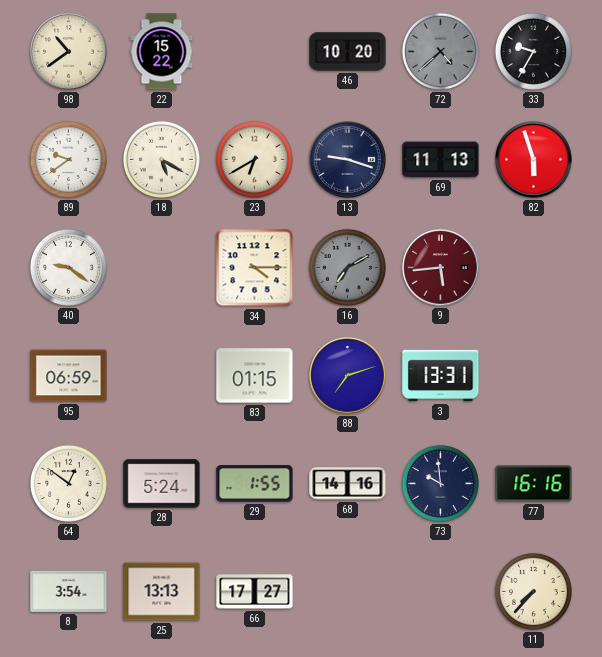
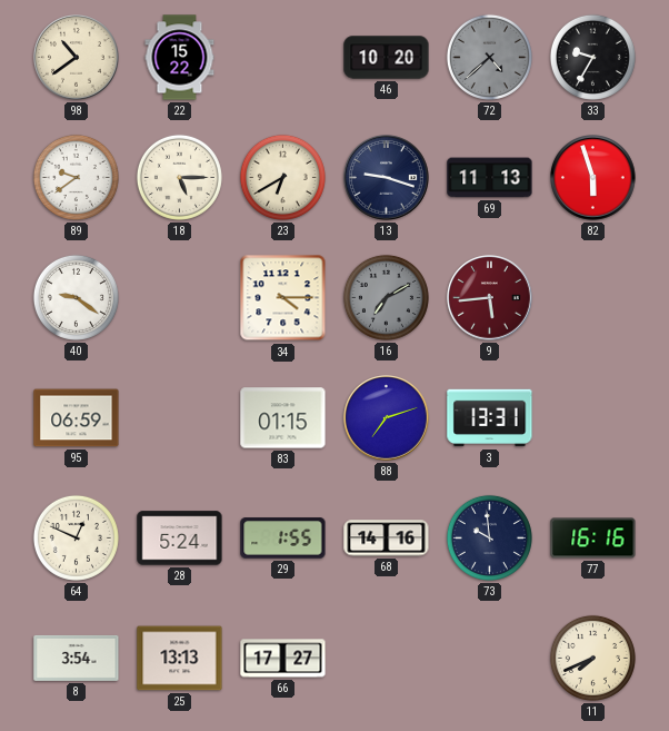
18: 5:20 -> 5:15
64: 12:51 -> 12:49
11: 7:37 -> 7:41
